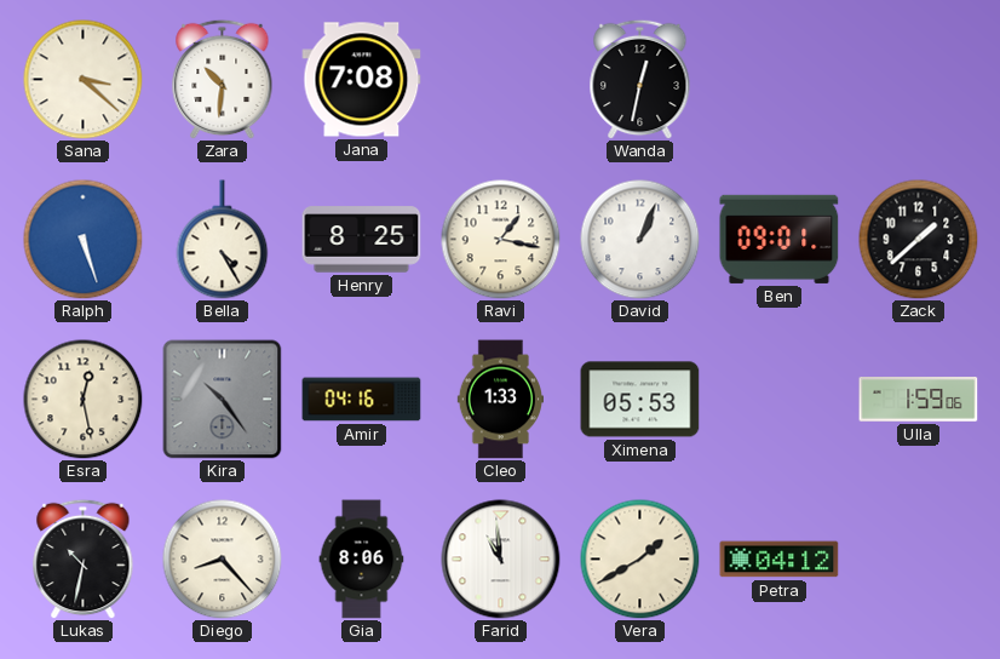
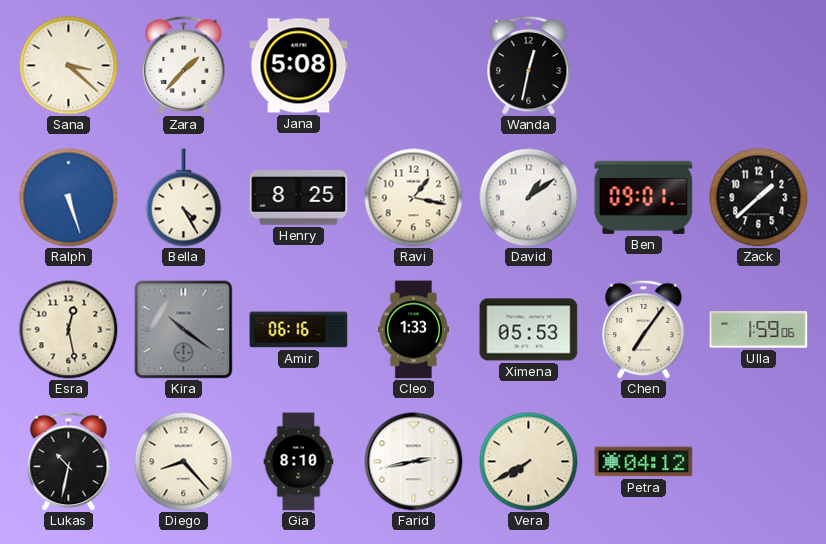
Zara: 10:31 -> 1:37
Jana: 7:08 -> 5:08
David: 1:04 -> 1:09
Kira: 10:24 -> 10:21
Amir: 04:16 -> 06:16
Chen: none -> 7:06
Gia: 8:06 -> 8:10
Farid: 10:59 -> 2:43
Vera: 1:40 -> 7:40
